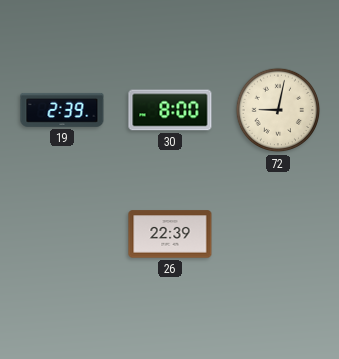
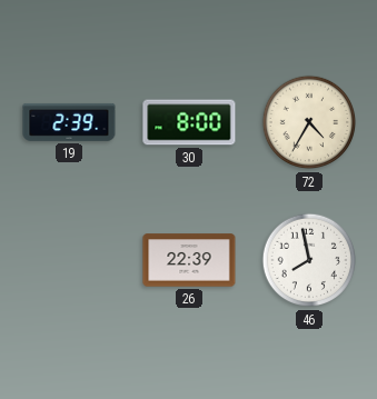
72: 9:02 -> 4:35
46: none -> 7:58
